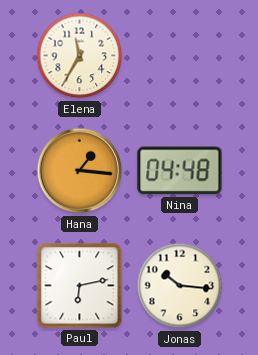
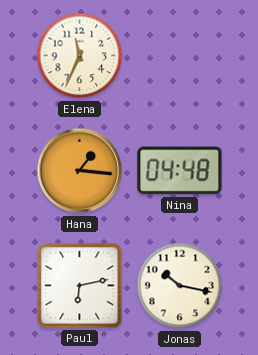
Elena: 11:35 -> 11:34
Jonas: 10:16 -> 10:17
